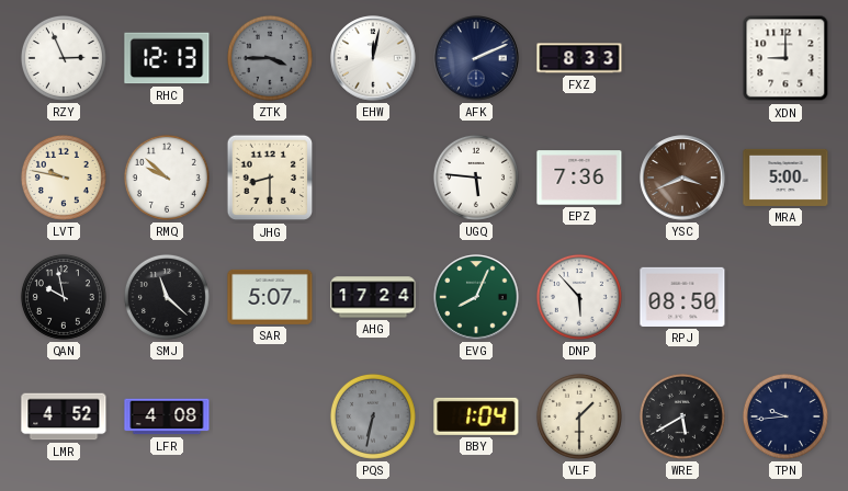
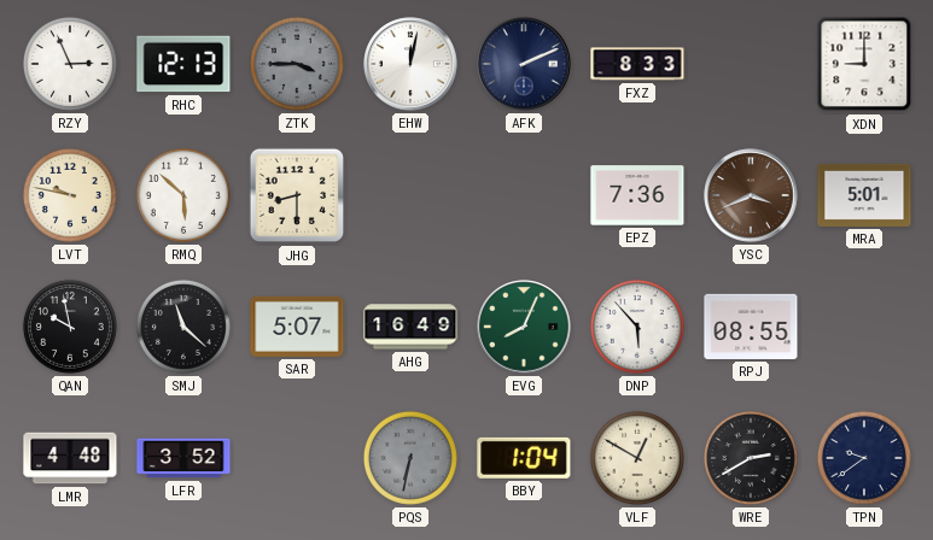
RMQ: 9:52 -> 5:52
UGQ: 5:46 -> none
MRA: 5:00 -> 5:01
AHG: 17:24 -> 16:49
RPJ: 08:50 -> 08:55
LMR: 4:52 -> 4:48
LFR: 4:08 -> 3:52
VLF: 1:30 -> 12:50
WRE: 5:40 -> 2:40
TPN: 9:44 -> 9:39
